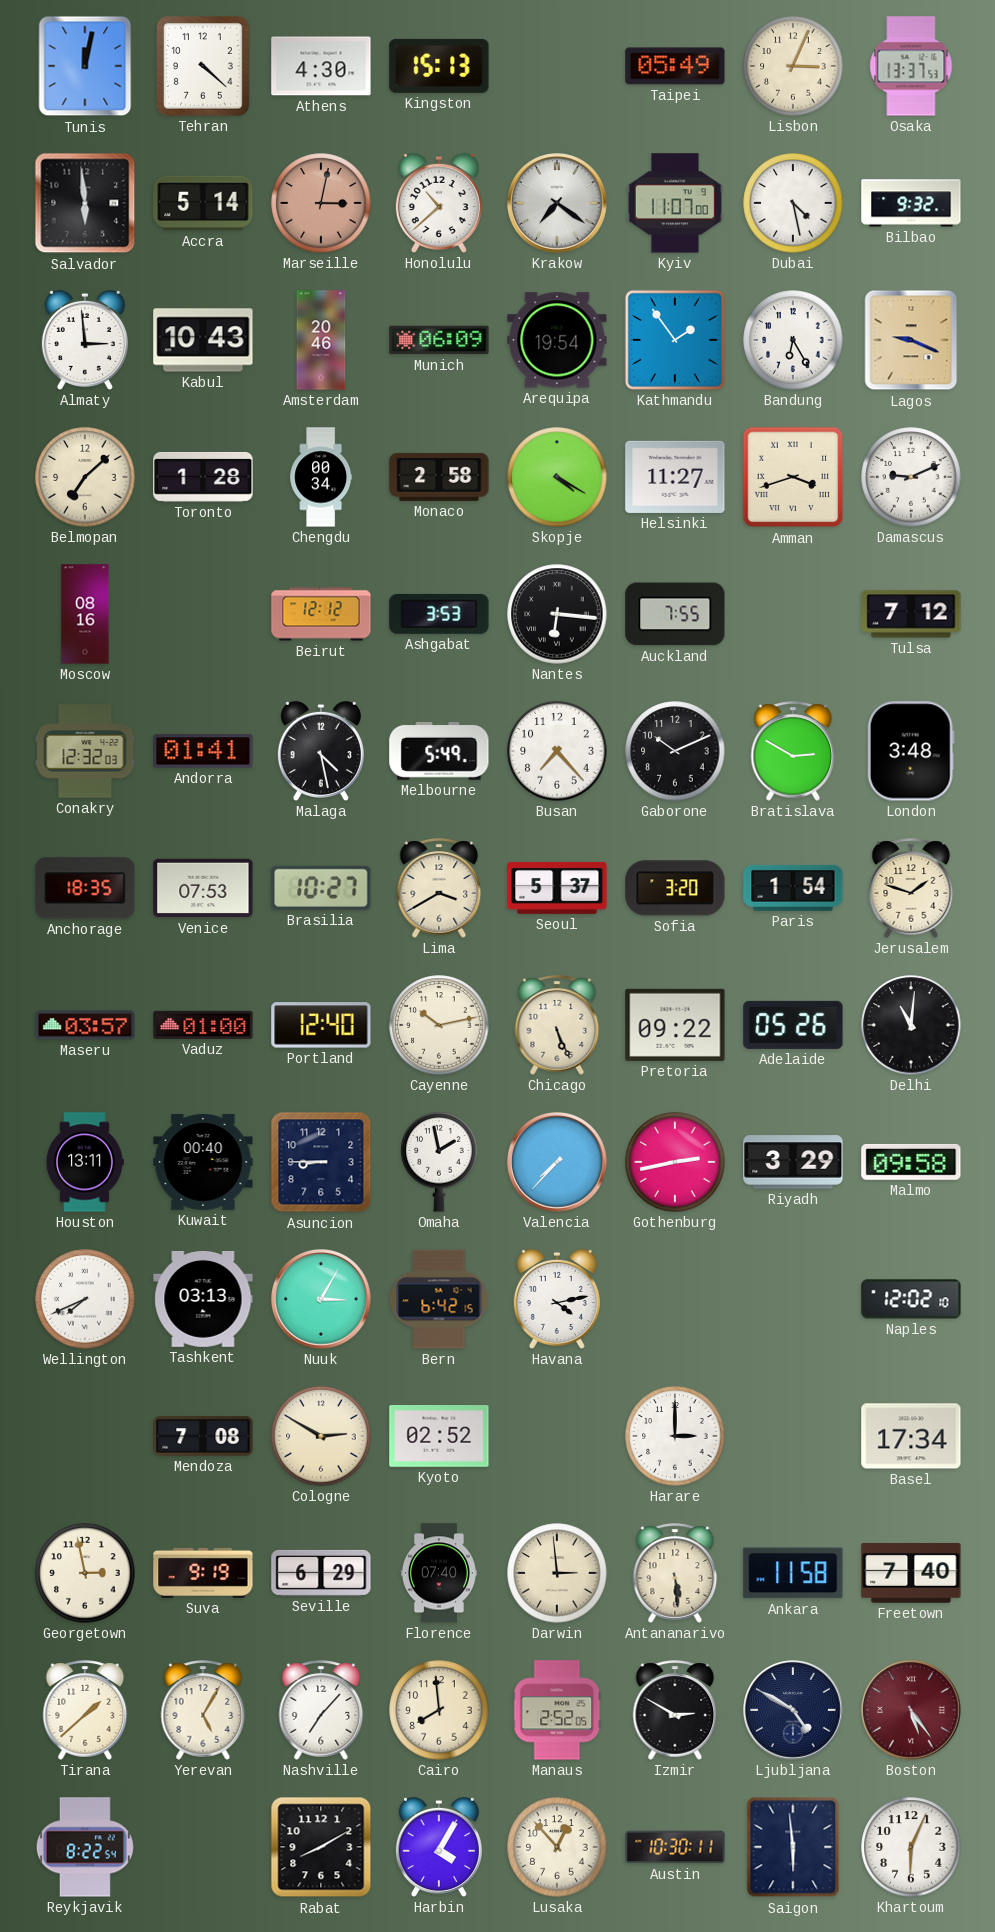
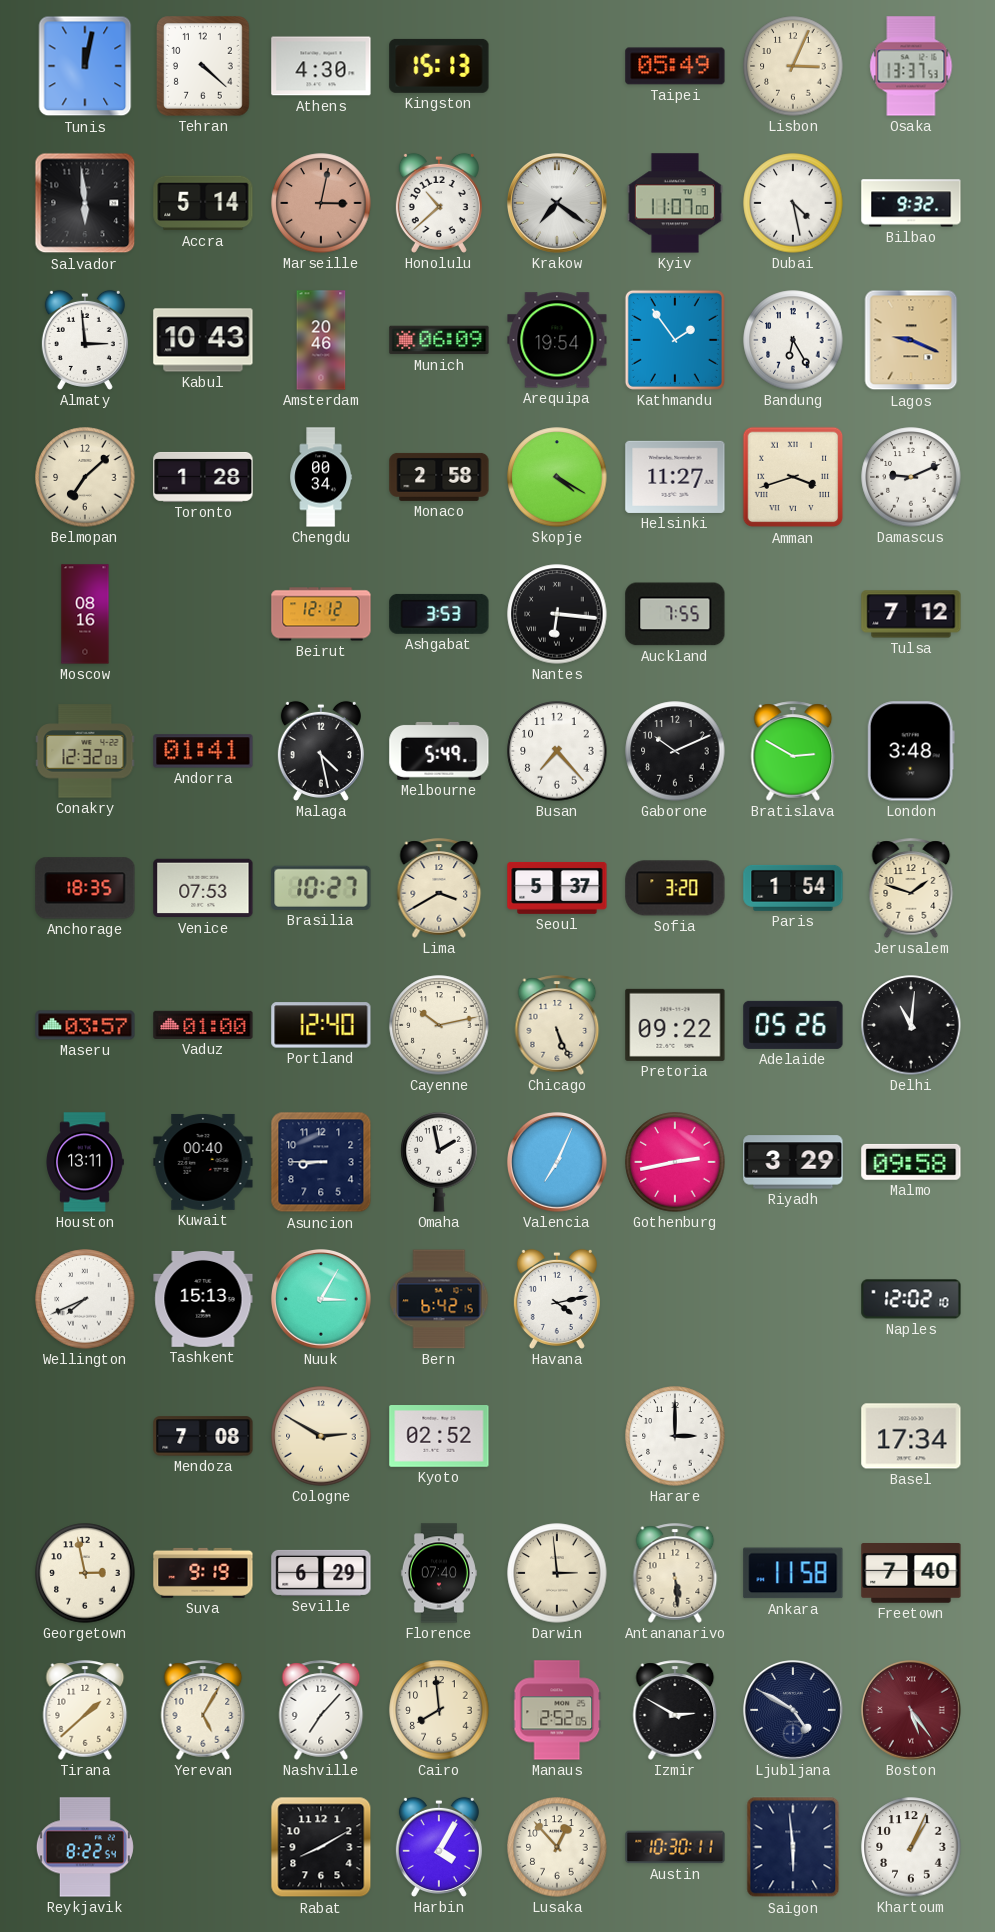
Valencia: 7:37 -> 7:04
Tashkent: 03:13 -> 15:13
Khartoum: 6:04 -> 1:04
